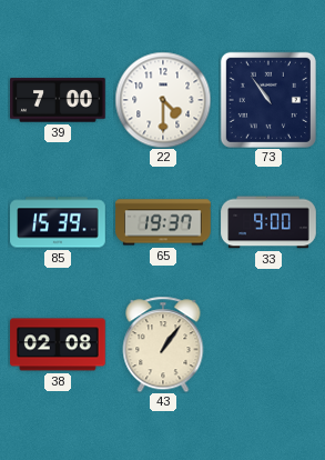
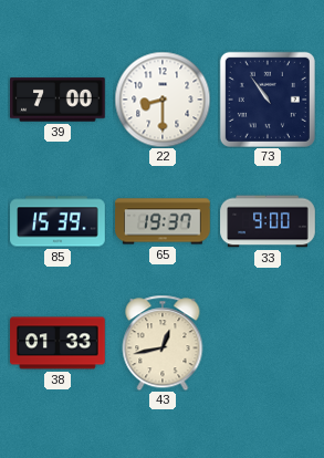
22: 4:30 -> 8:30
38: 02:08 -> 01:33
43: 1:06 -> 12:43
